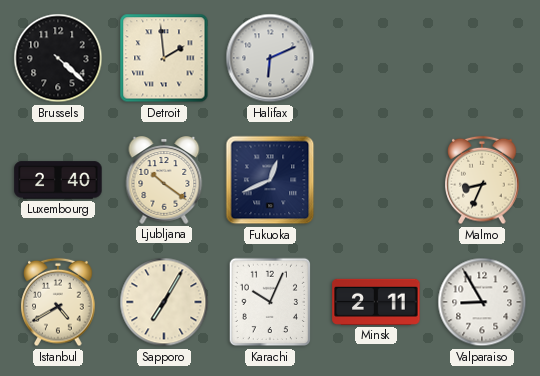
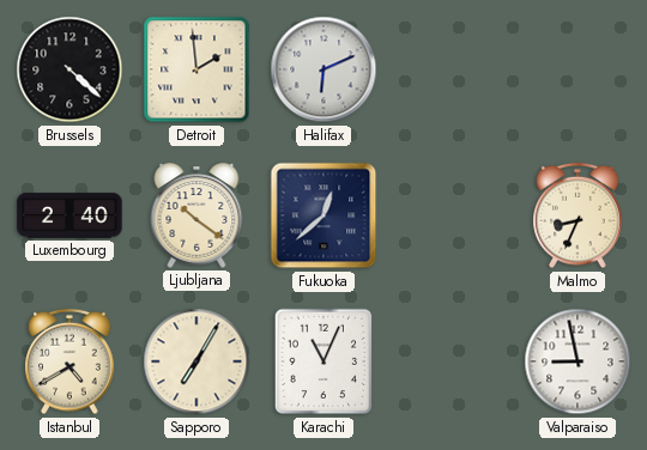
Fukuoka: 12:41 -> 12:38
Karachi: 10:04 -> 11:04
Minsk: 2:11 -> none
Valparaiso: 8:55 -> 8:58
